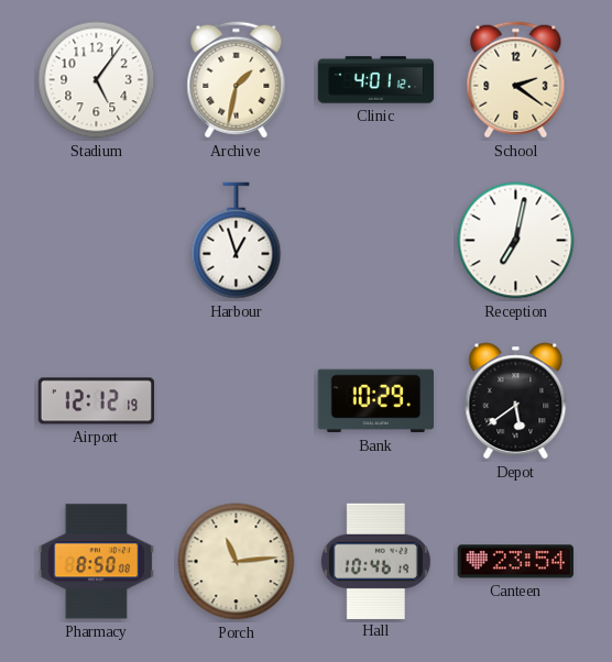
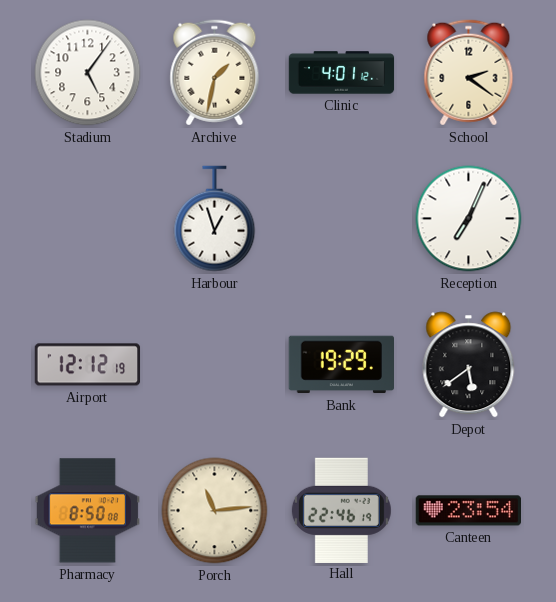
Reception: 7:02 -> 7:04
Bank: 10:29 -> 19:29
Hall: 10:46 -> 22:46
